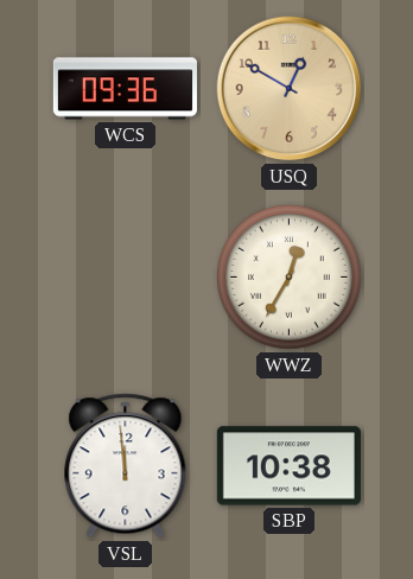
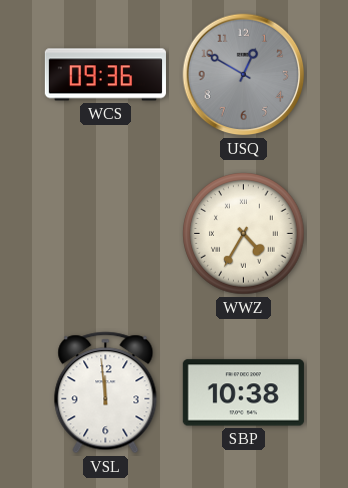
USQ dial: champagne -> grey
WWZ: 12:35 -> 4:35
